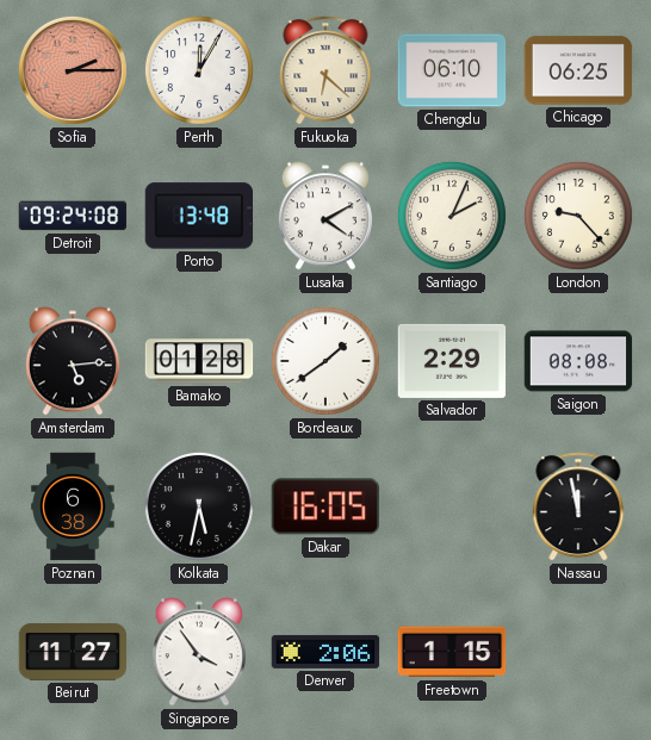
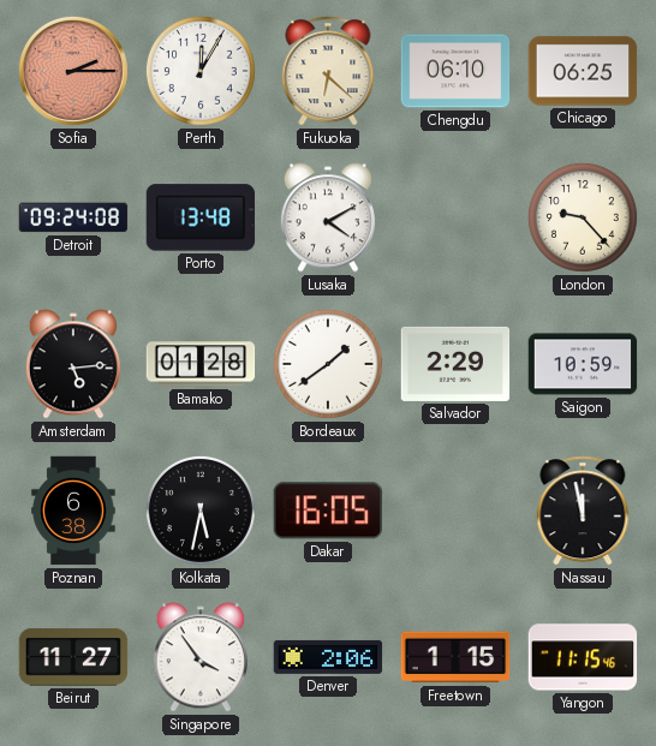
Santiago: 2:04 -> none
Saigon: 08:08 -> 10:59
Yangon: none -> 11:15
